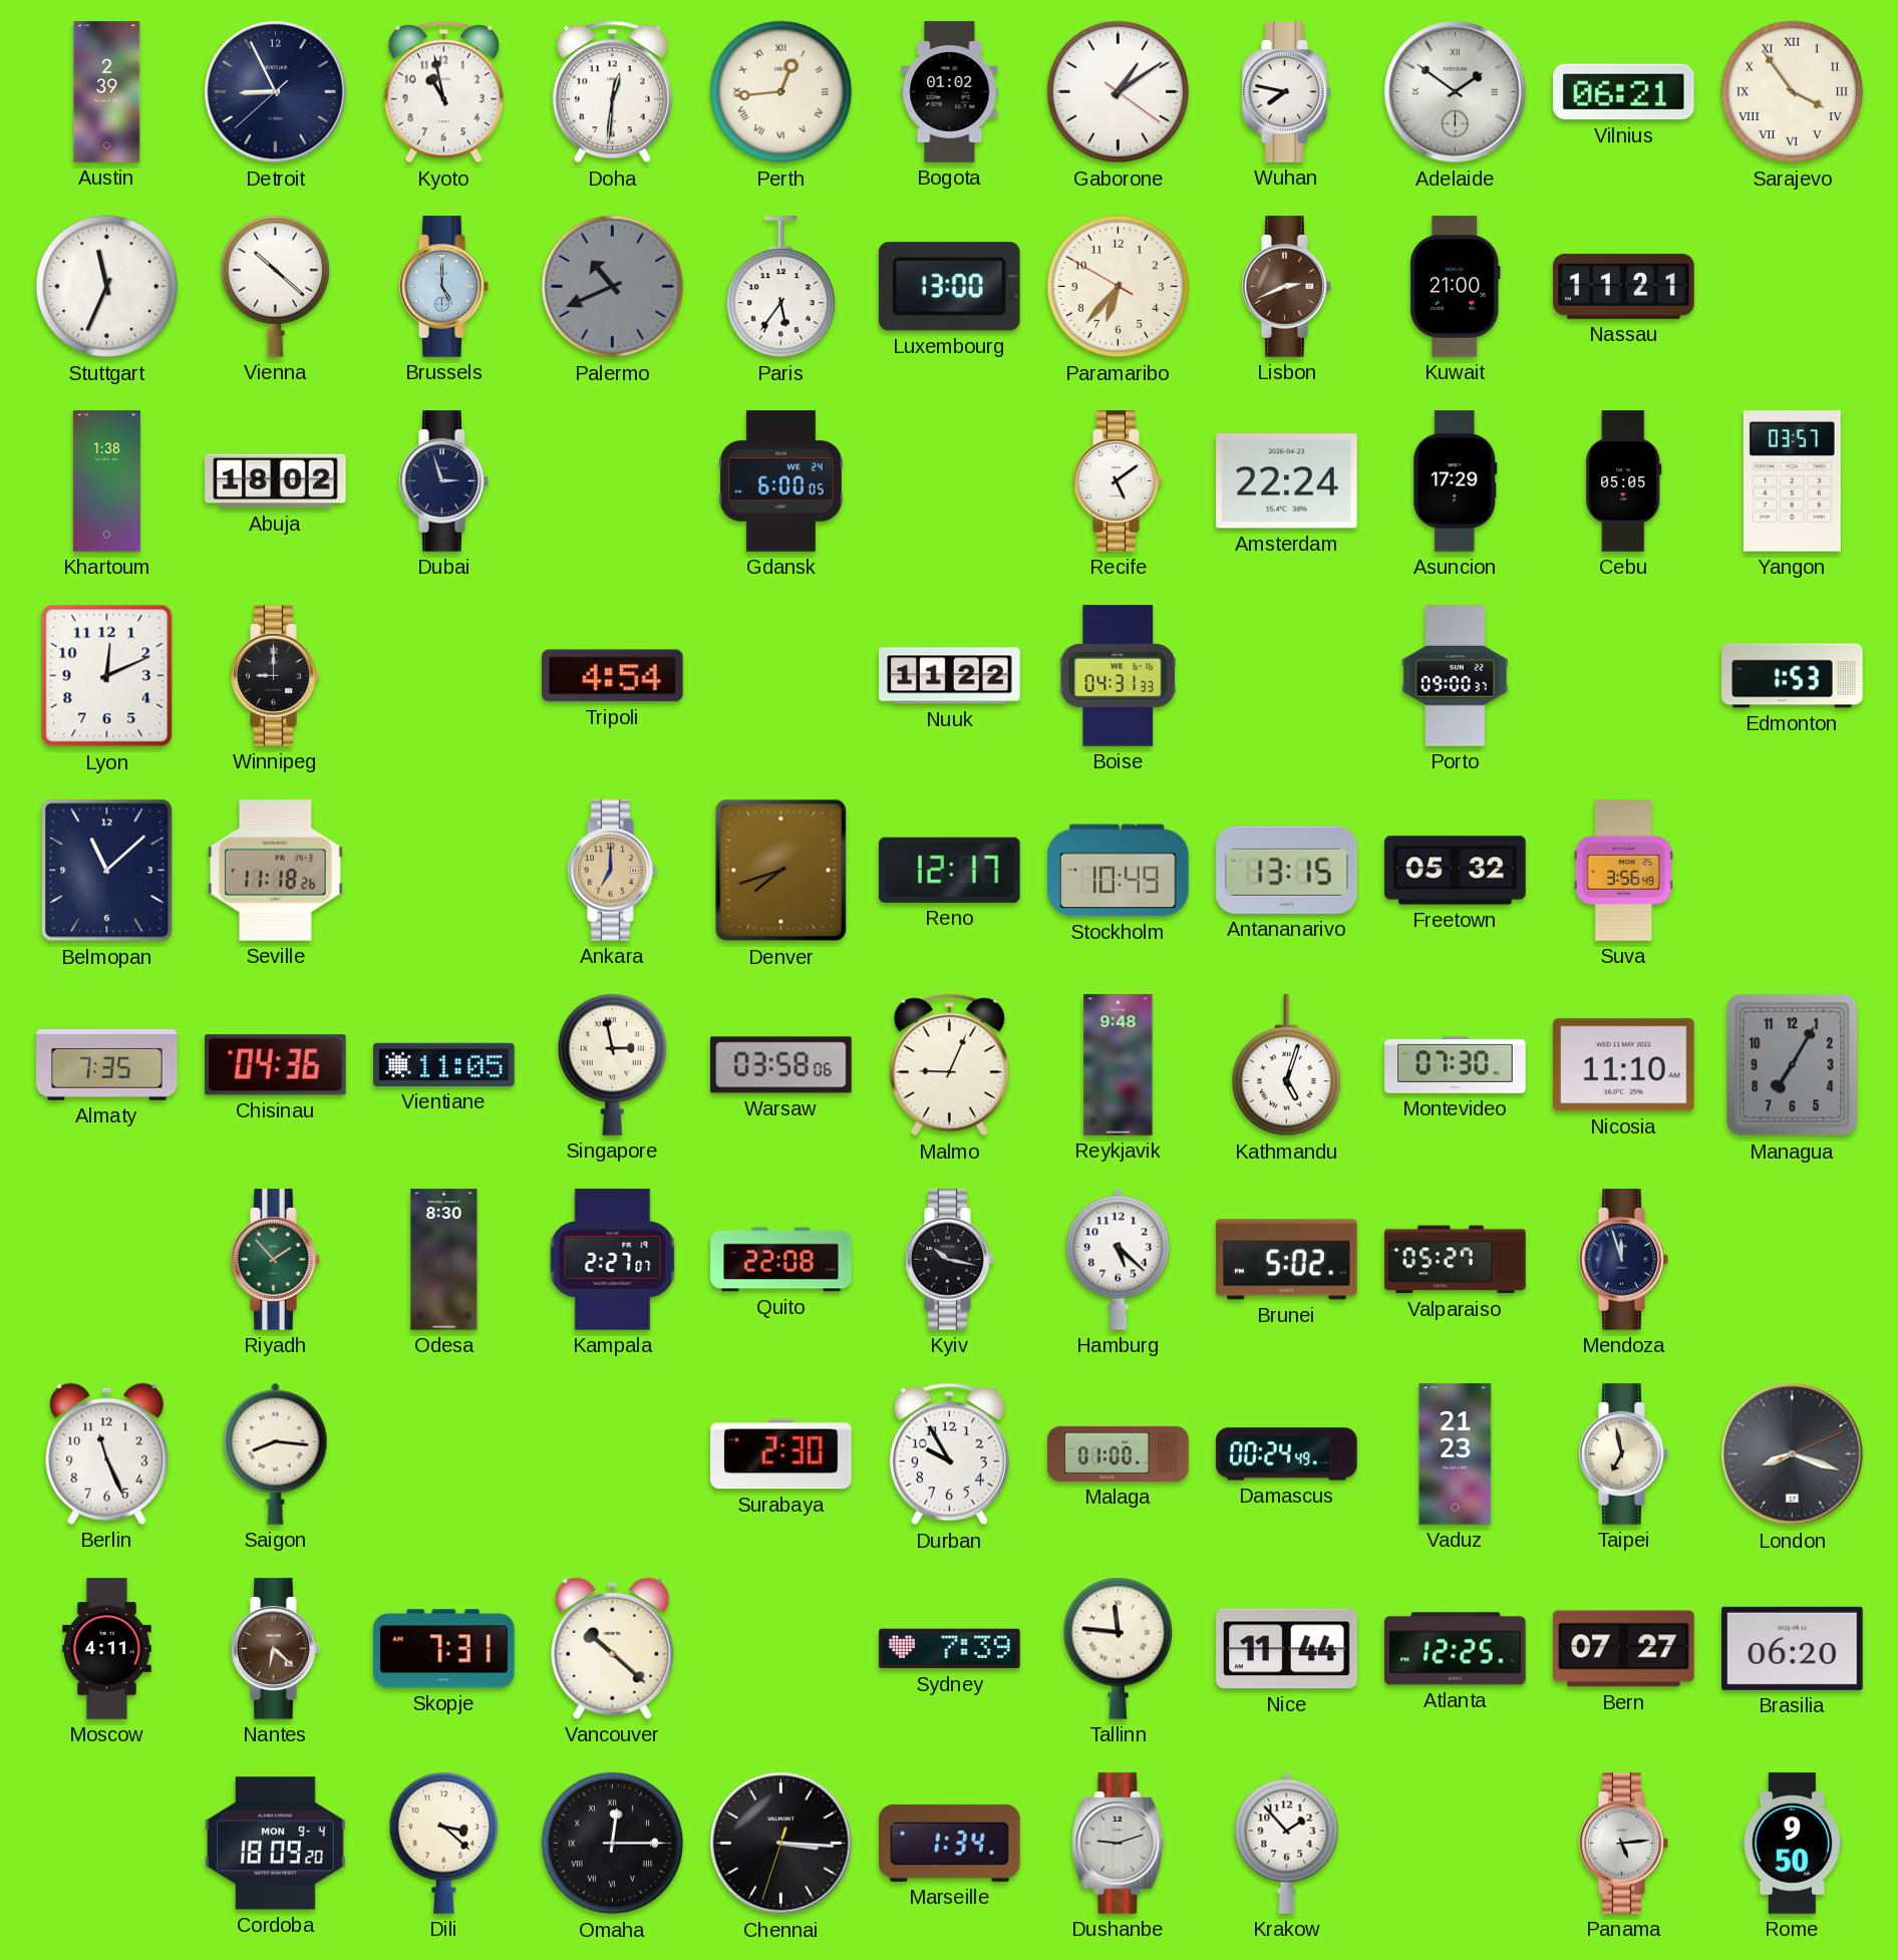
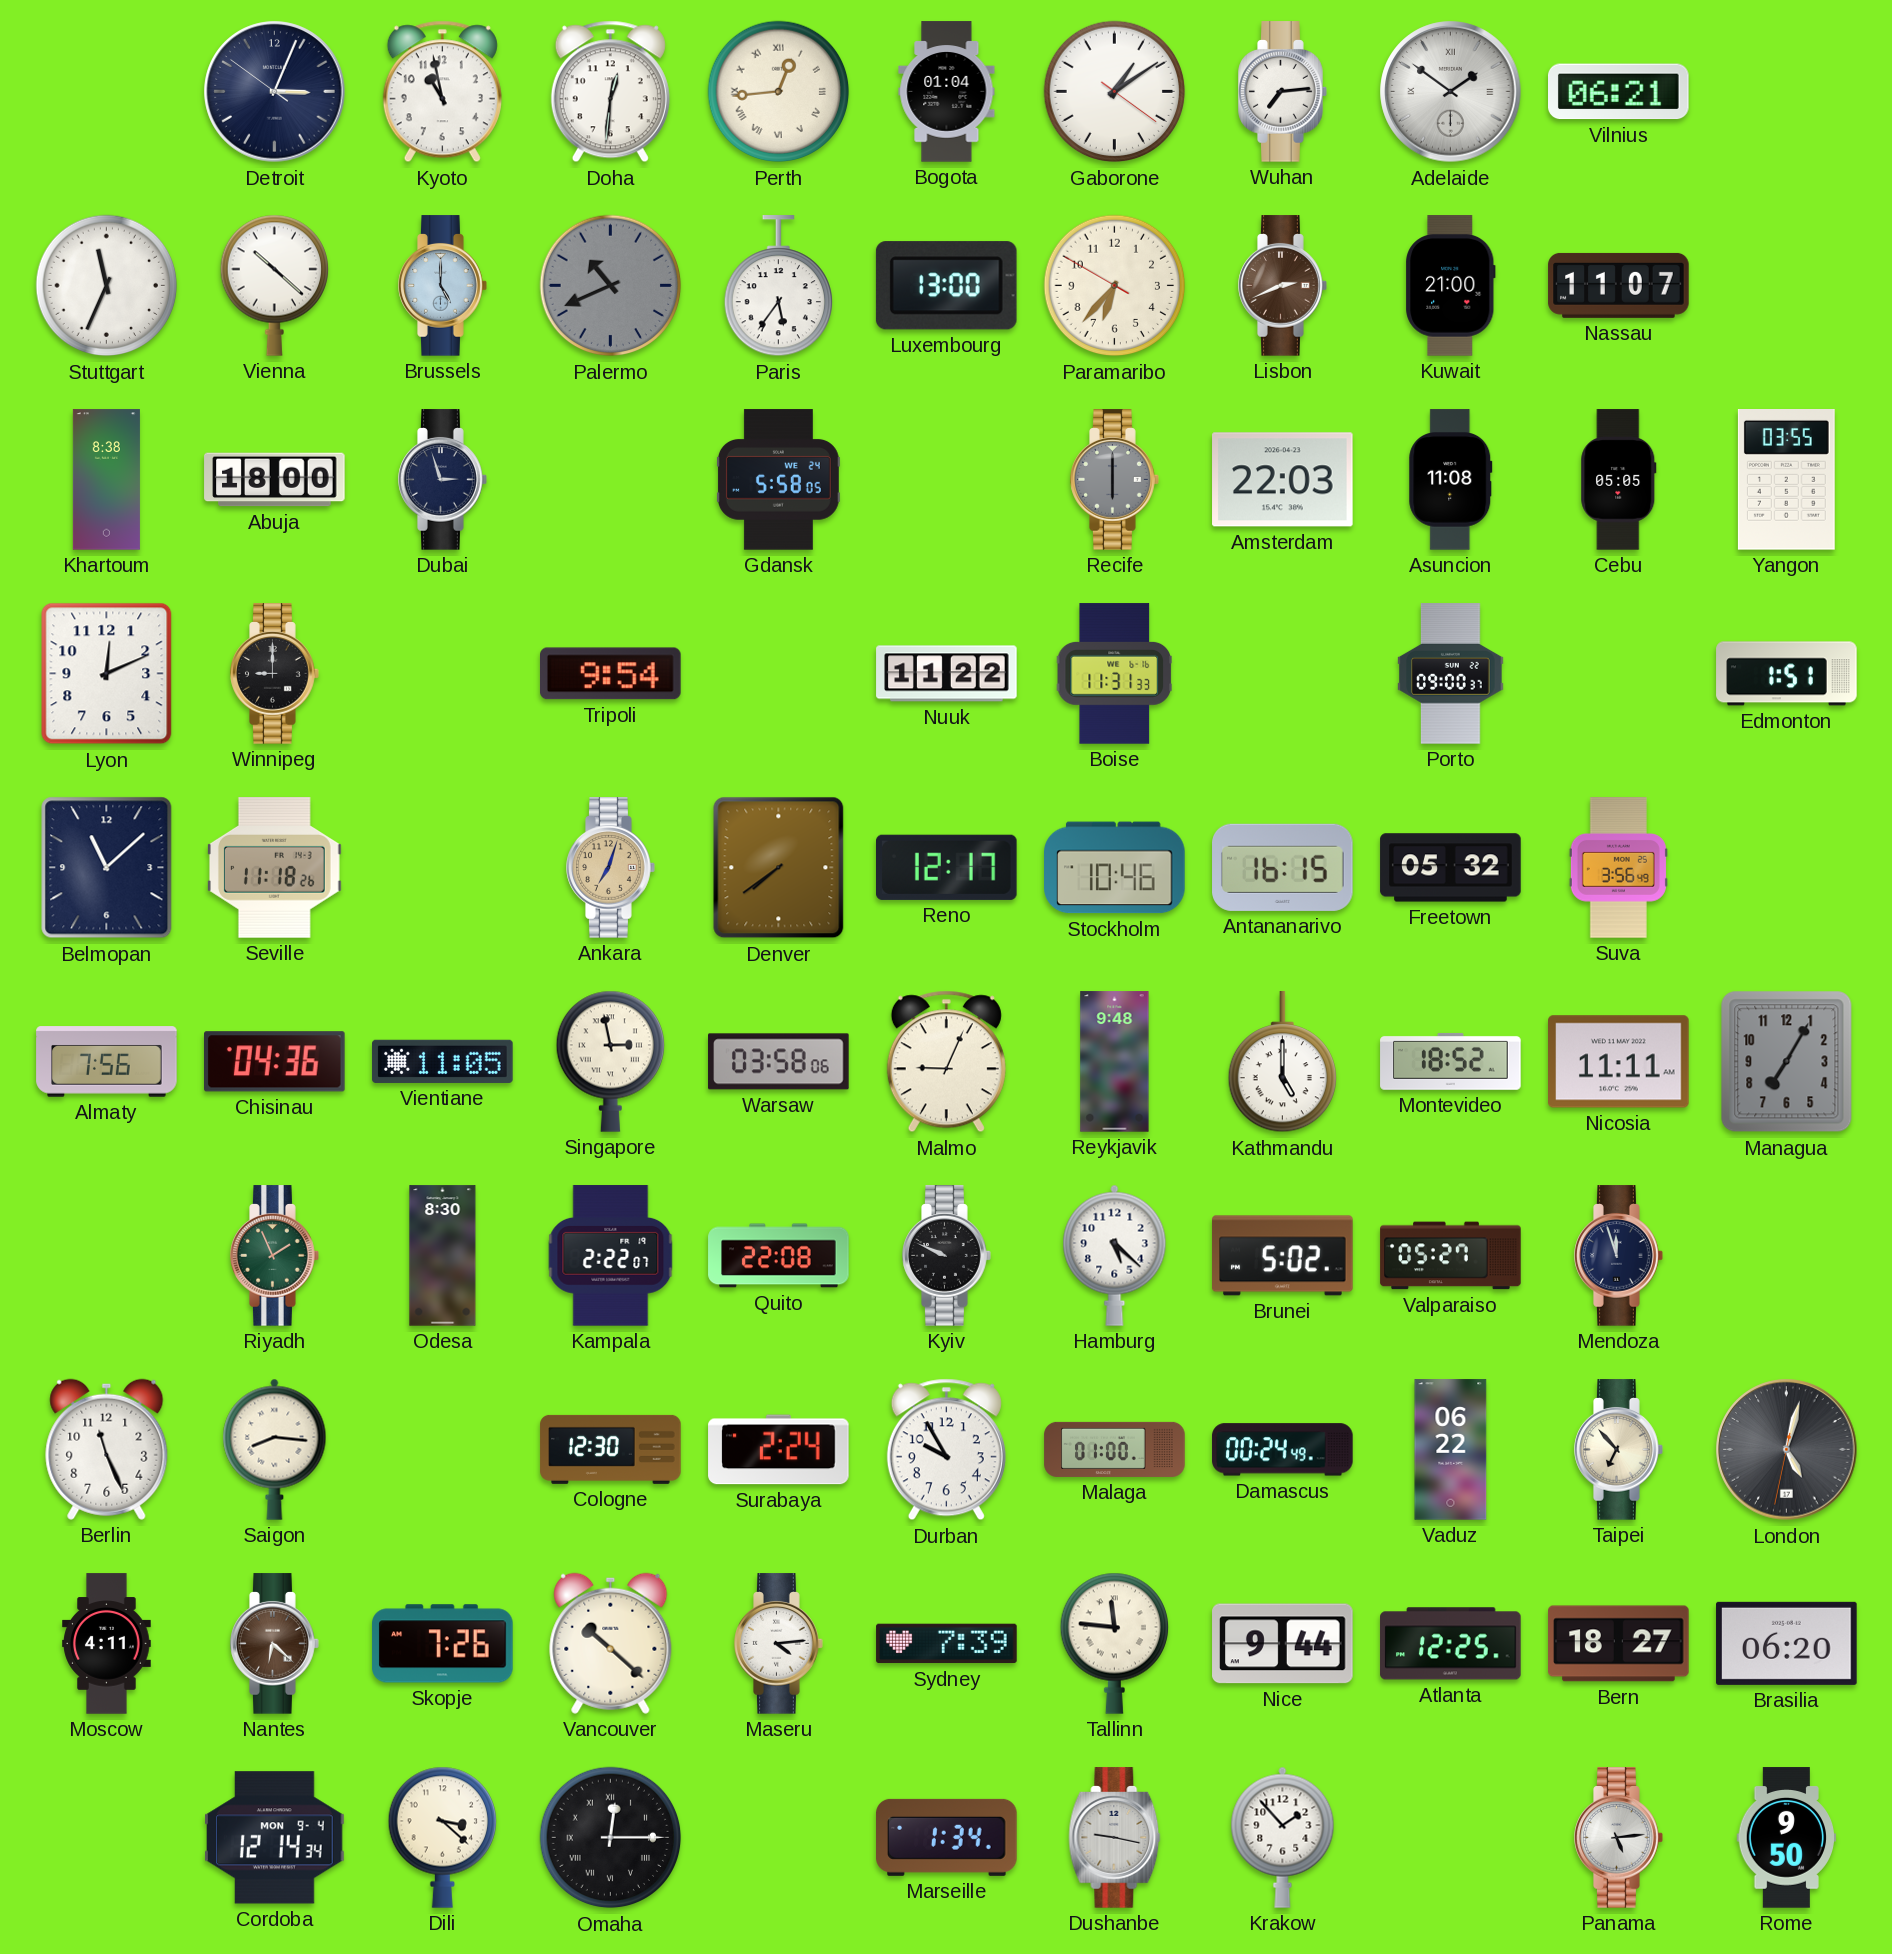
Austin: 2:39 -> none
Detroit: 8:55 -> 3:03
Bogota: 01:02 -> 01:04
Wuhan: 7:47 -> 7:14
Sarajevo: 3:54 -> none
Nassau: 11:21 -> 11:07
Khartoum: 1:38 -> 8:38
Abuja: 18:02 -> 18:00
Gdansk: 6:00 -> 5:58
Recife: 5:09 -> 6:00
Recife dial: white -> grey
Amsterdam: 22:24 -> 22:03
Asuncion: 17:29 -> 11:08
Yangon: 03:57 -> 03:55
Tripoli: 4:54 -> 9:54
Boise: 04:31 -> 11:31
Edmonton: 1:53 -> 1:51
Ankara: 7:00 -> 7:03
Denver: 7:42 -> 7:39
Stockholm: 10:49 -> 10:46
Antananarivo: 13:15 -> 16:15
Almaty: 7:35 -> 7:56
Kathmandu: 5:03 -> 5:00
Montevideo: 07:30 -> 18:52
Nicosia: 11:10 -> 11:11
Riyadh: 1:53 -> 1:56
Kampala: 2:27 -> 2:22
Kyiv: 10:17 -> 9:49
Cologne: none -> 12:30
Surabaya: 2:30 -> 2:24
Vaduz: 21:23 -> 06:22
Taipei: 6:58 -> 6:53
London: 8:18 -> 5:02
Skopje: 7:31 -> 7:26
Maseru: none -> 4:14
Nice: 11:44 -> 9:44
Bern: 07:27 -> 18:27
Cordoba: 18:09 -> 12:14
Chennai: 3:15 -> none
Dushanbe: 9:12 -> 9:17
